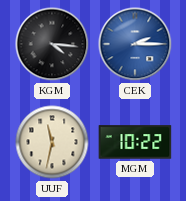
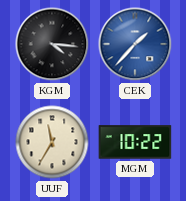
CEK: 2:15 -> 1:37
UUF: 11:32 -> 11:35
